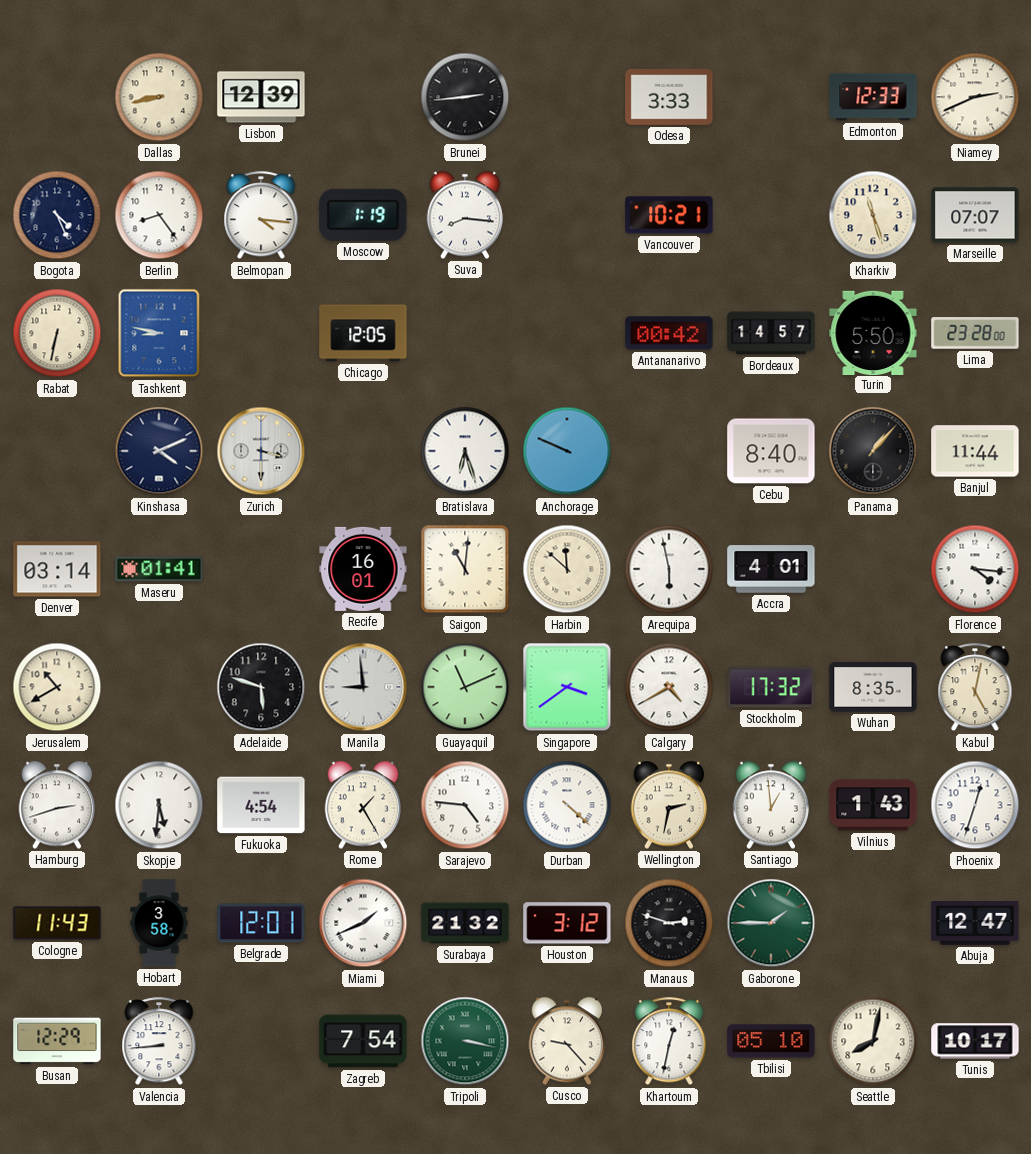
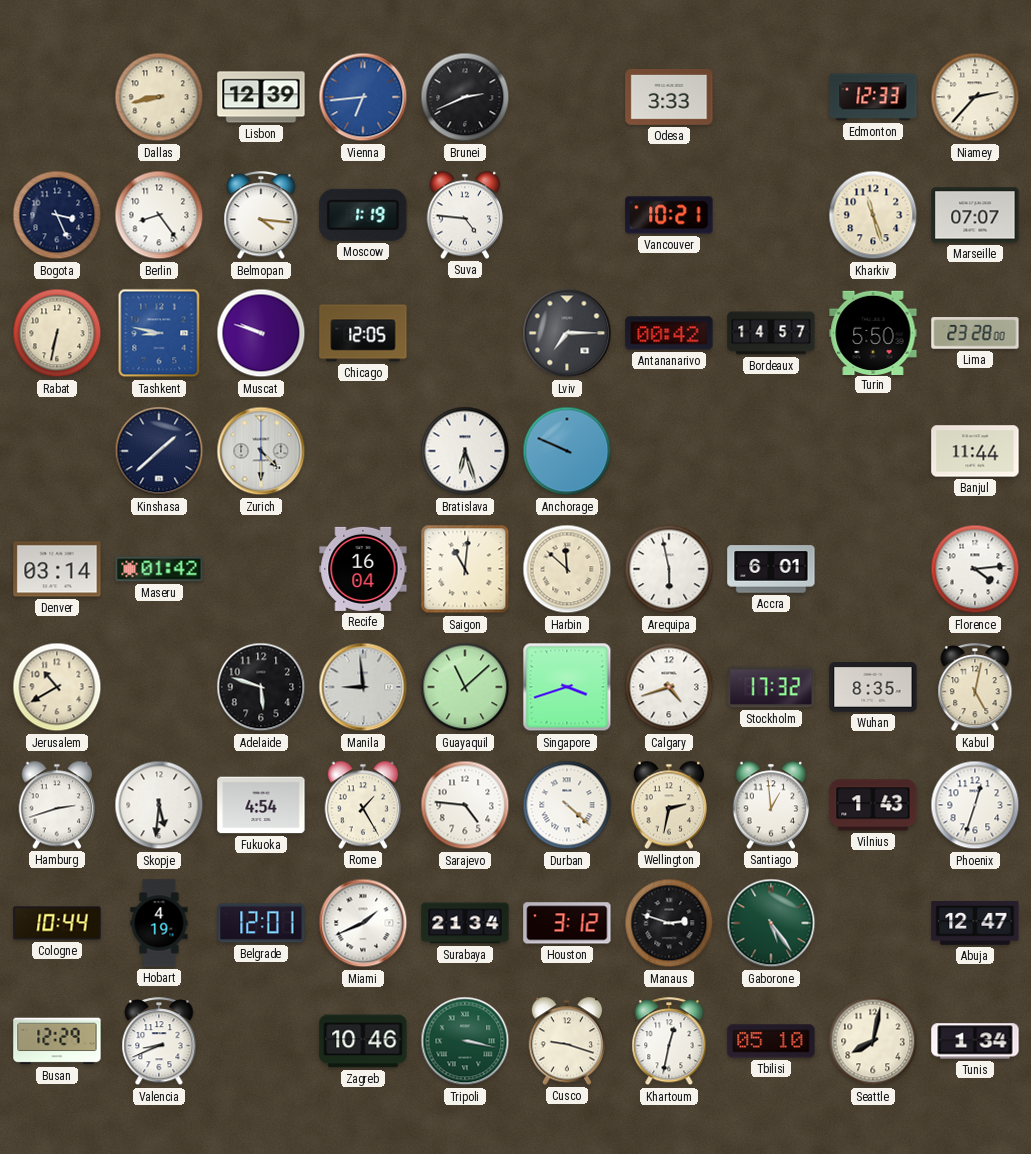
Vienna: none -> 6:44
Brunei: 2:44 -> 2:41
Niamey: 2:41 -> 2:37
Bogota: 4:26 -> 3:26
Suva: 8:16 -> 4:46
Muscat: none -> 9:48
Lviv: none -> 7:15
Kinshasa: 4:11 -> 1:38
Zurich: 3:30 -> 4:30
Cebu: 8:40 -> none
Panama: 1:07 -> none
Maseru: 01:41 -> 01:42
Recife: 16:01 -> 16:04
Accra: 4:01 -> 6:01
Florence: 4:16 -> 4:14
Guayaquil: 11:11 -> 11:08
Singapore: 3:39 -> 3:42
Calgary: 4:40 -> 4:42
Cologne: 11:43 -> 10:44
Hobart: 3:58 -> 4:19
Surabaya: 21:32 -> 21:34
Gaborone: 1:45 -> 5:24
Valencia: 8:44 -> 8:41
Zagreb: 7:54 -> 10:46
Cusco: 9:23 -> 9:18
Tunis: 10:17 -> 1:34
